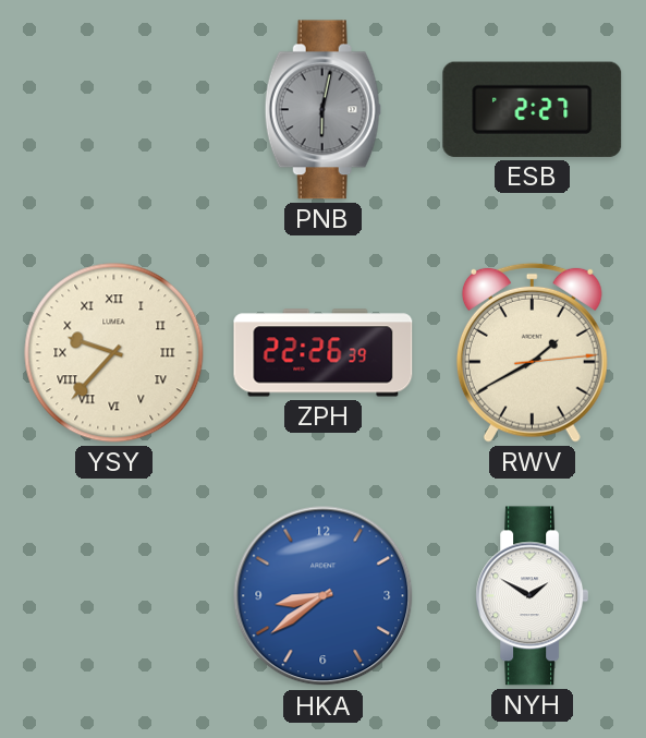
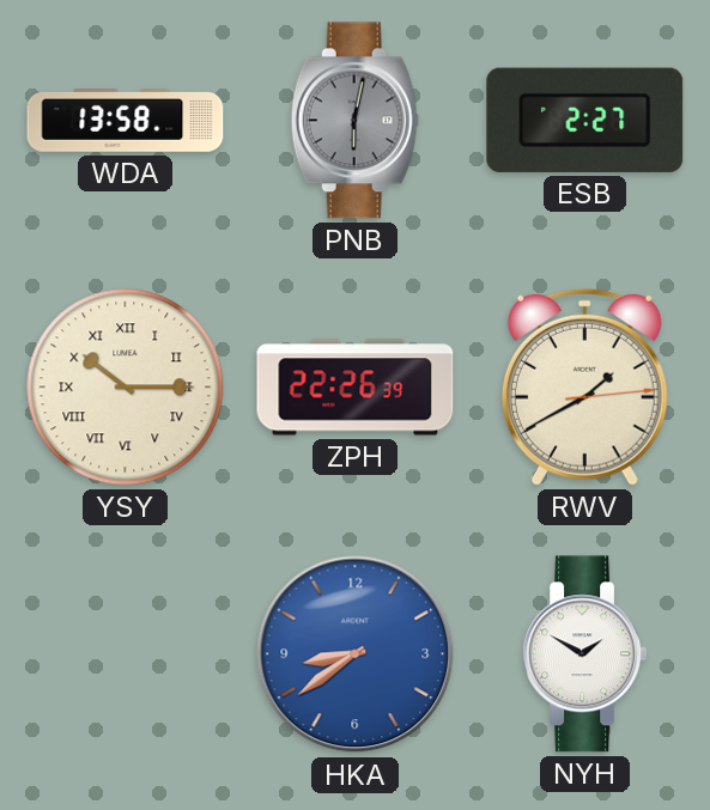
WDA: none -> 13:58
YSY: 9:37 -> 10:15
